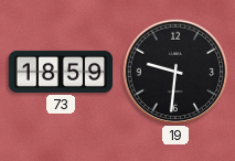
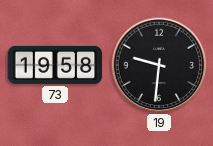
73: 18:59 -> 19:58
